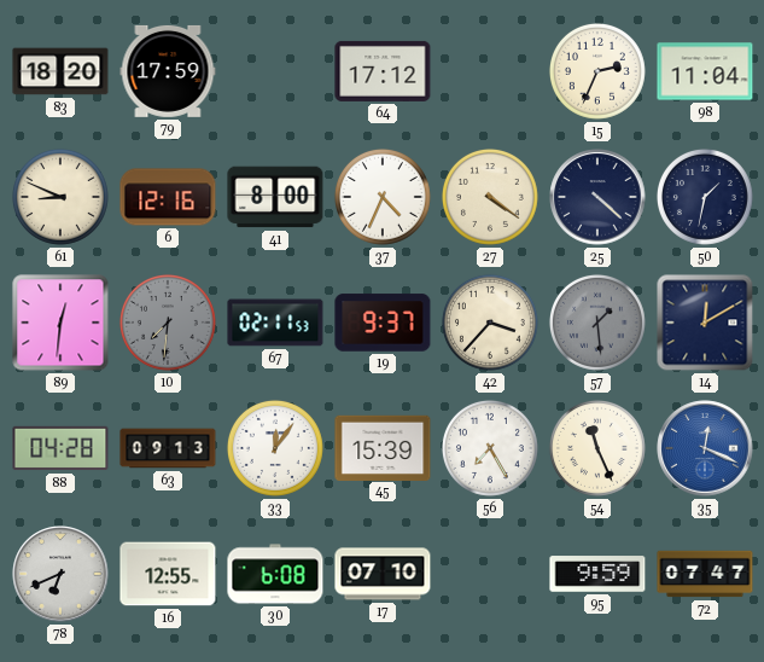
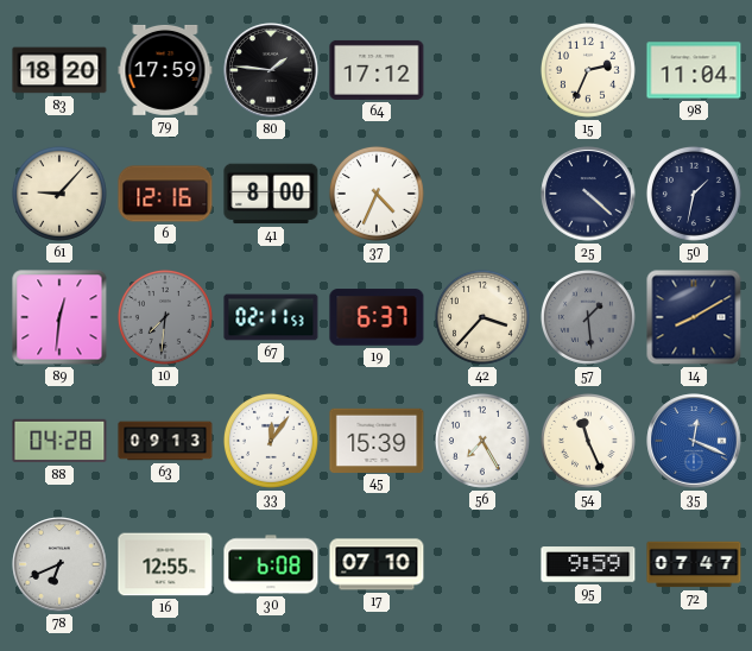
80: none -> 1:46
61: 8:49 -> 9:07
27: 4:21 -> none
19: 9:37 -> 6:37
14: 12:10 -> 8:10
